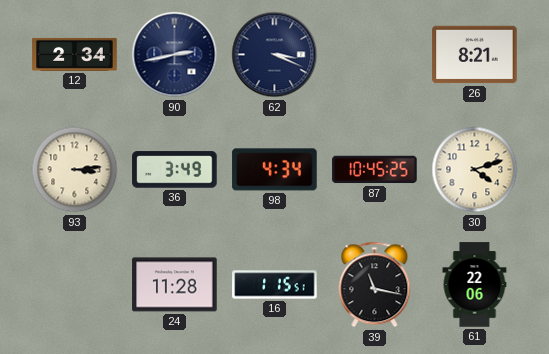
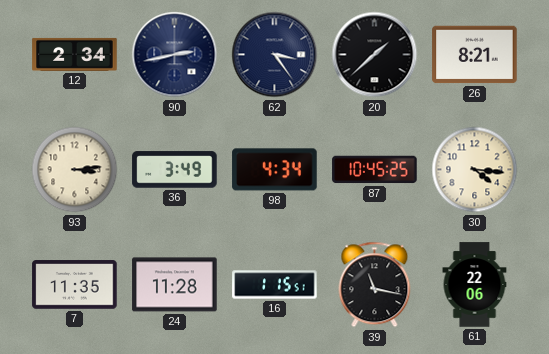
62: 3:19 -> 3:24
20: none -> 1:38
30: 4:12 -> 4:16
7: none -> 11:35
